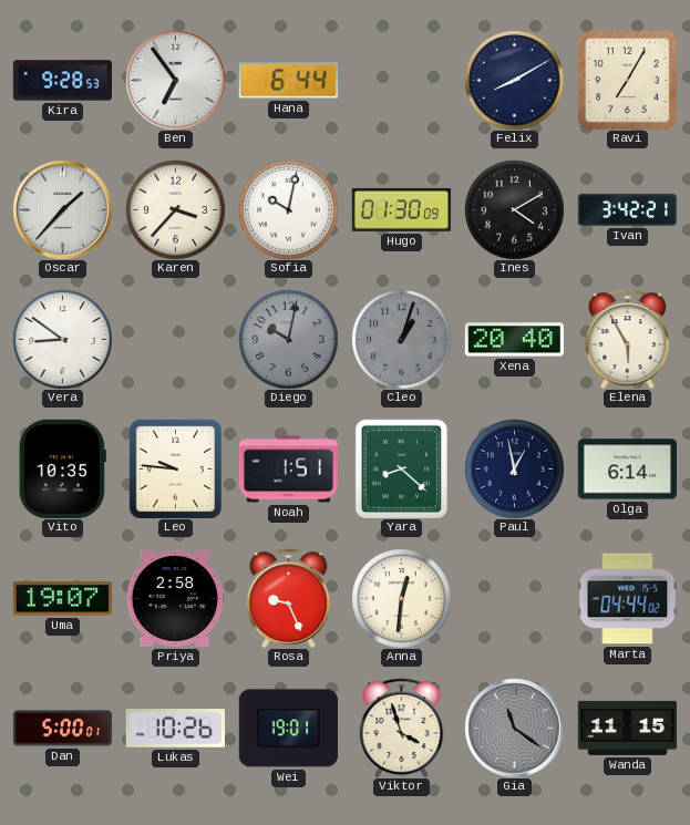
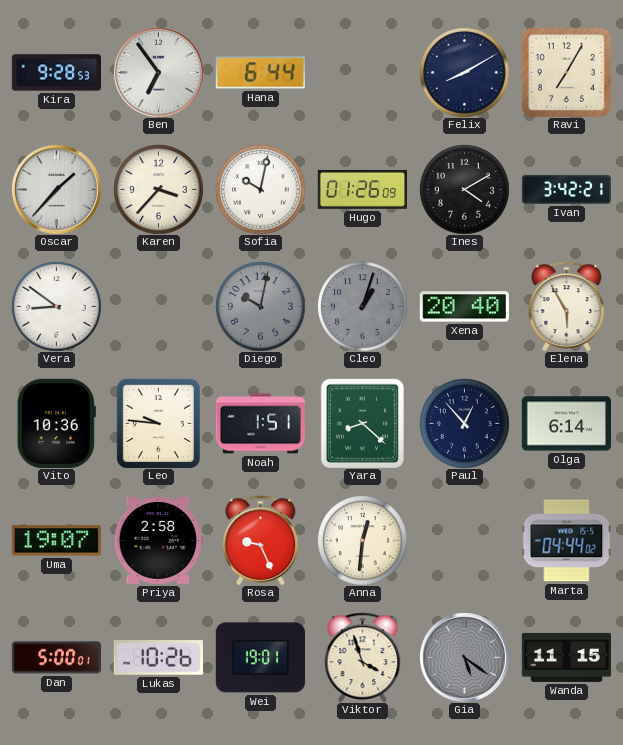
Hugo: 01:30 -> 01:26
Vito: 10:35 -> 10:36
Paul: 12:58 -> 12:53
Gia: 11:21 -> 5:21
